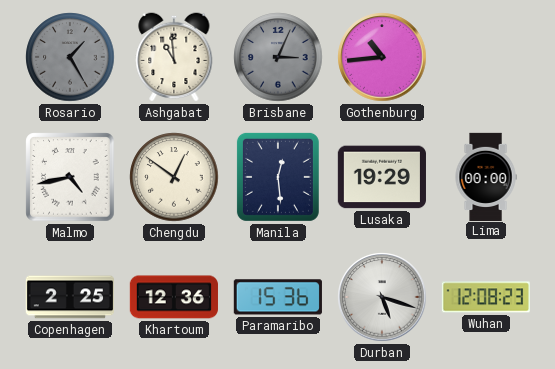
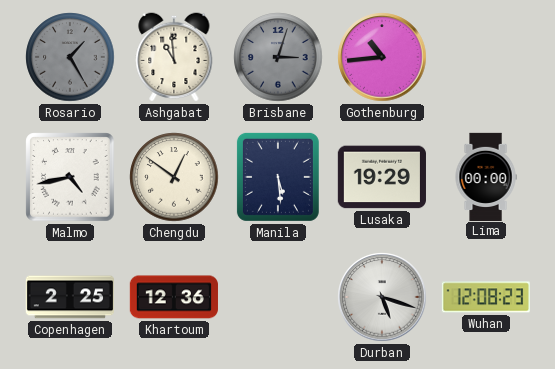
Brisbane: 3:04 -> 3:03
Manila: 12:29 -> 5:29
Paramaribo: 15:36 -> none
